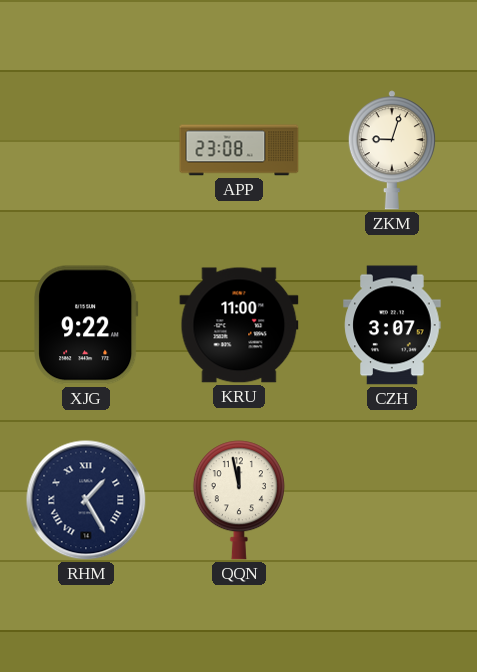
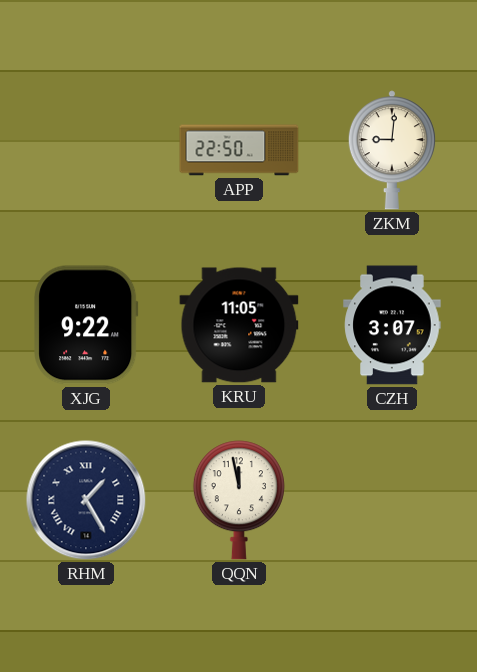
APP: 23:08 -> 22:50
ZKM: 9:03 -> 9:01
KRU: 11:00 -> 11:05
